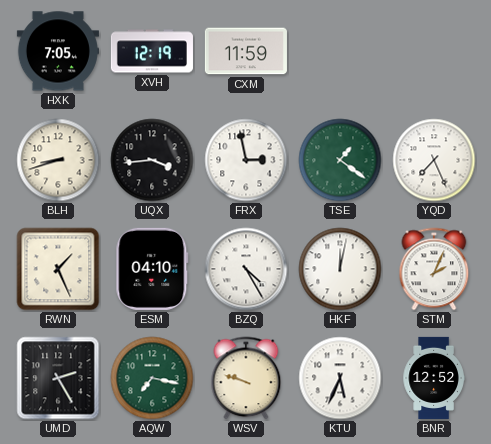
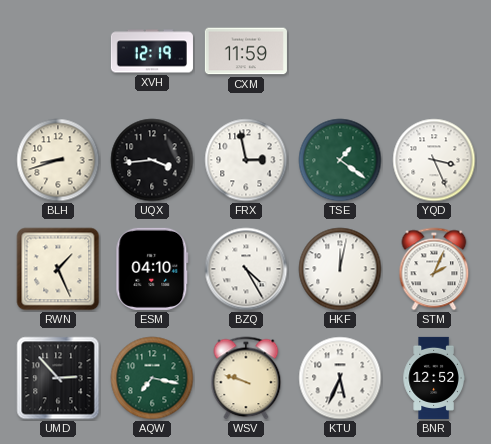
HXK: 7:05 -> none
YQD: 7:26 -> 3:26
UMD: 2:25 -> 2:53
